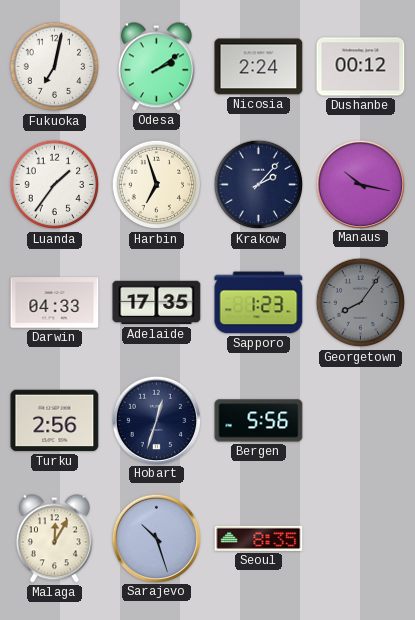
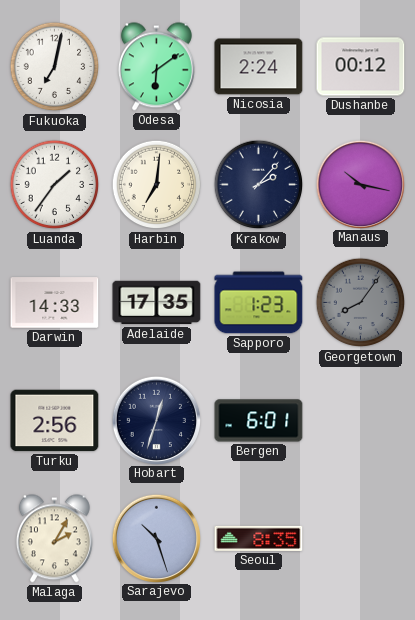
Odesa: 2:09 -> 6:09
Harbin: 6:57 -> 7:01
Darwin: 04:33 -> 14:33
Bergen: 5:56 -> 6:01
Malaga: 12:05 -> 2:05
